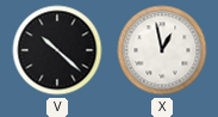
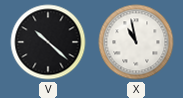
X: 12:58 -> 10:58
